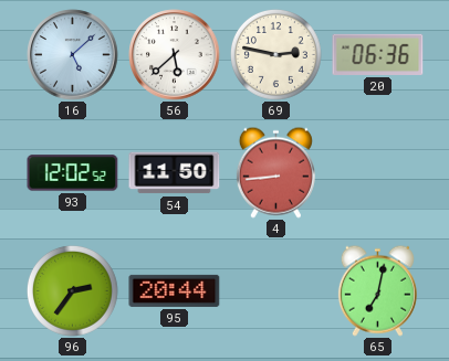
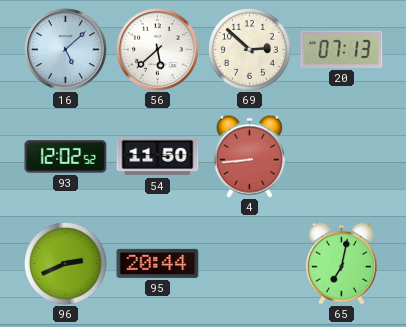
69: 2:47 -> 2:52
20: 06:36 -> 07:13
96: 2:36 -> 2:41
